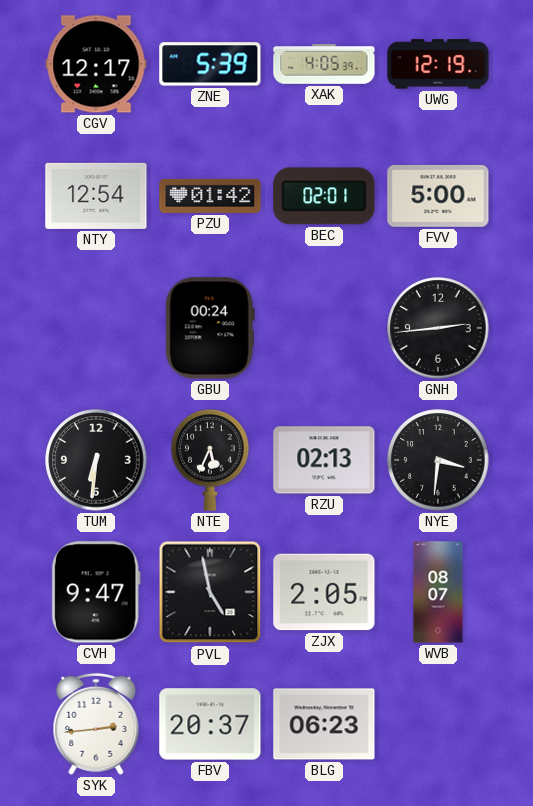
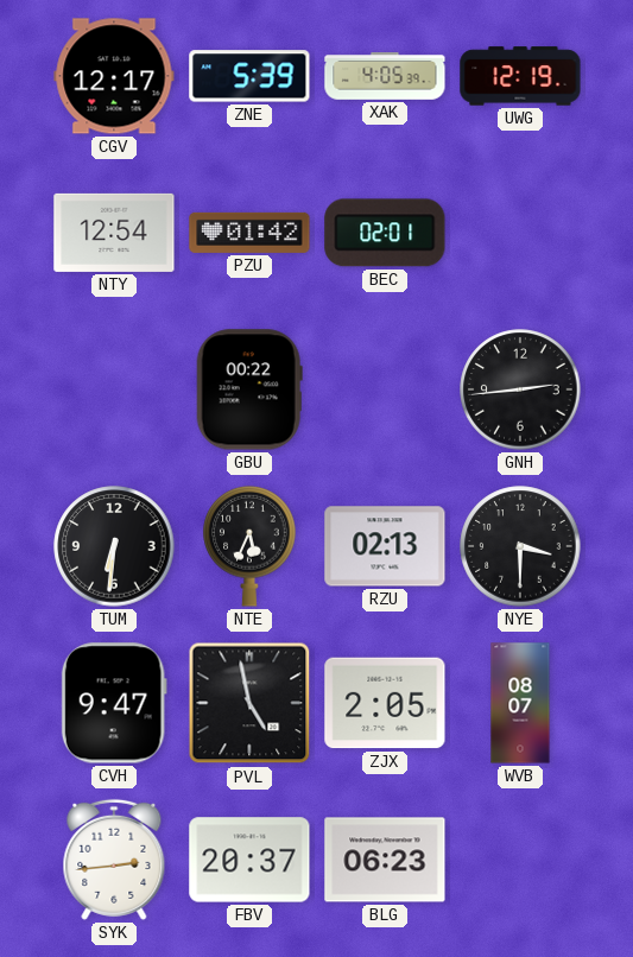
FVV: 5:00 -> none
GBU: 00:24 -> 00:22
NYE: 3:31 -> 3:30
